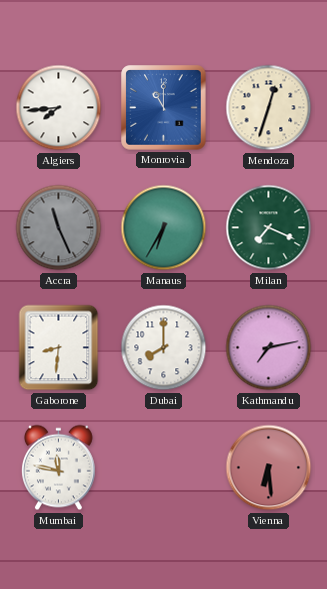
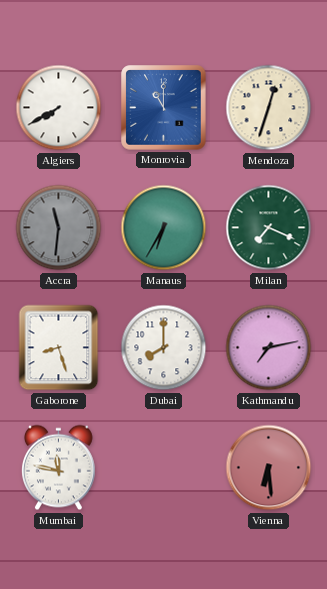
Algiers: 7:44 -> 7:40
Accra: 11:26 -> 11:31
Gaborone: 8:31 -> 8:27
